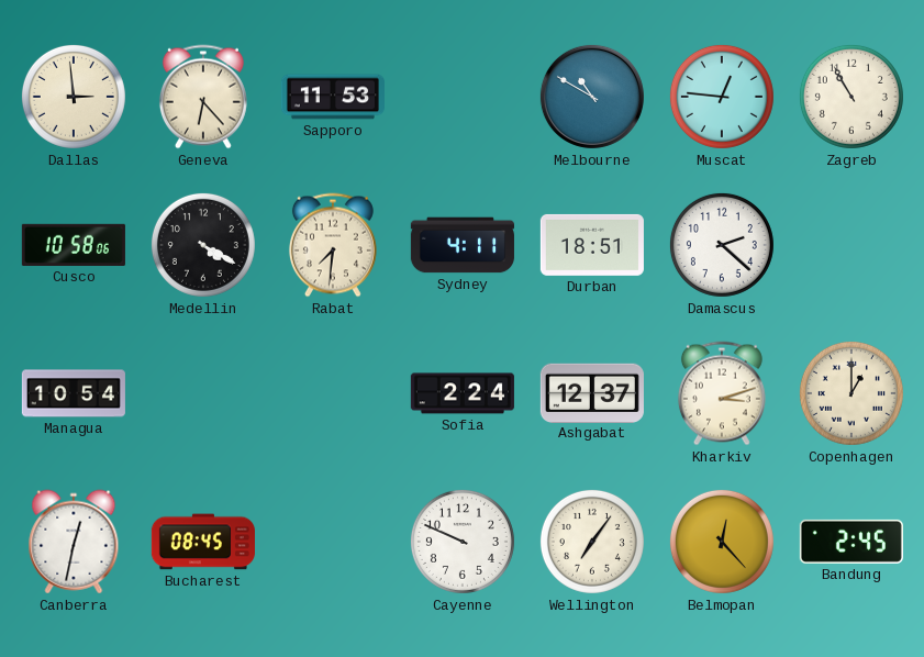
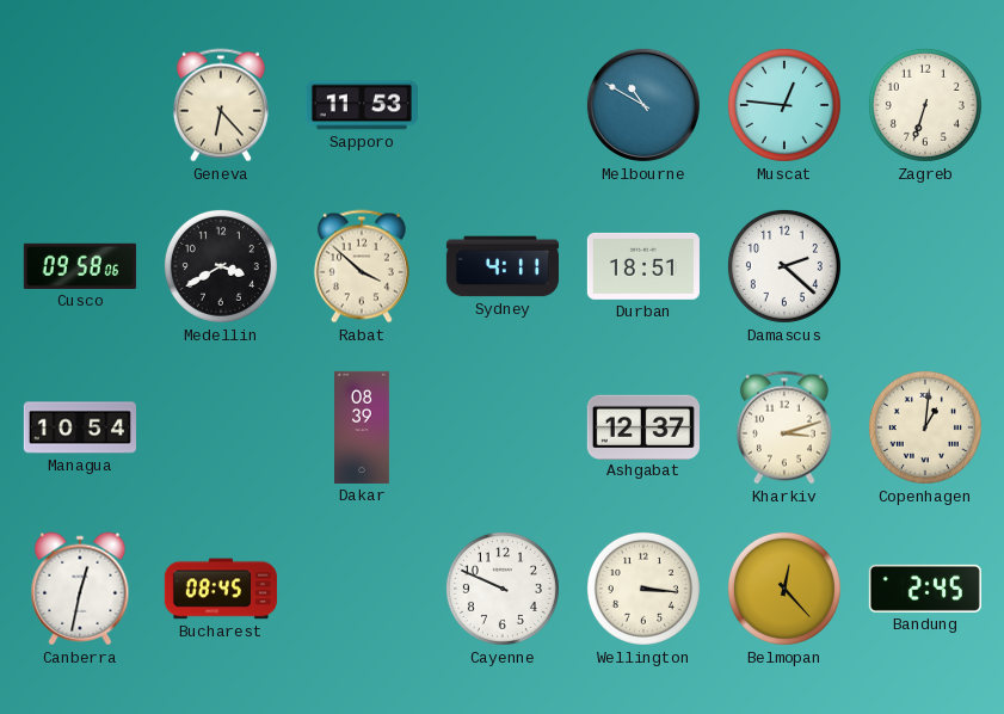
Dallas: 2:59 -> none
Zagreb: 10:55 -> 6:33
Cusco: 10:58 -> 09:58
Medellin: 4:20 -> 3:40
Rabat: 7:31 -> 3:52
Dakar: none -> 08:39
Sofia: 2:24 -> none
Copenhagen: 1:00 -> 1:01
Wellington: 7:06 -> 3:16
